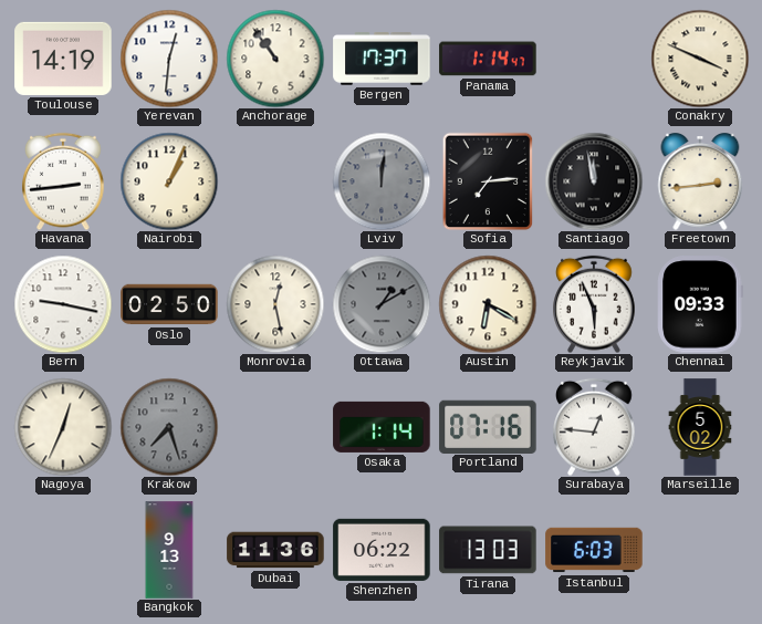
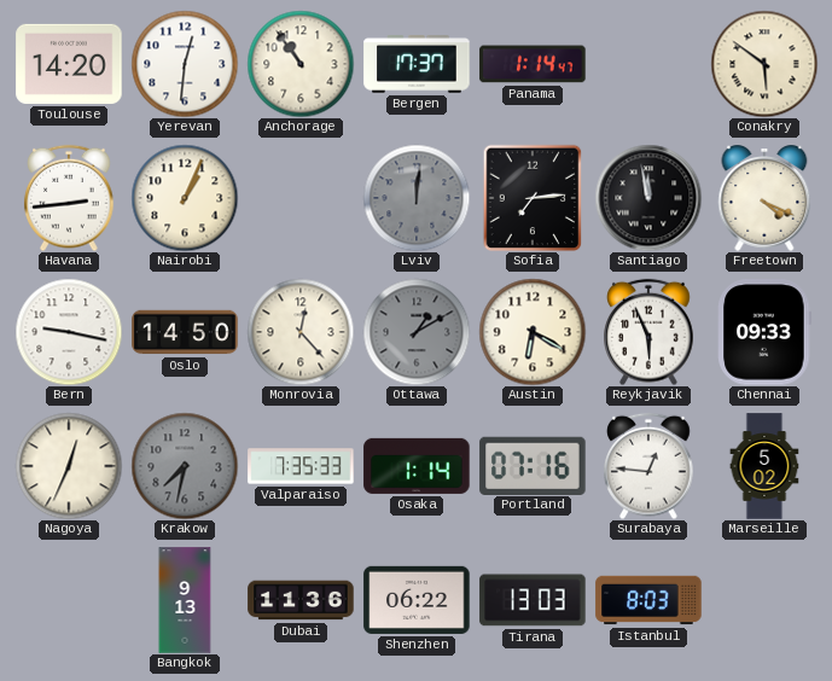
Toulouse: 14:19 -> 14:20
Conakry: 3:49 -> 5:51
Freetown: 2:44 -> 4:19
Oslo: 02:50 -> 14:50
Monrovia: 12:28 -> 12:23
Krakow: 7:27 -> 7:32
Valparaiso: none -> 7:35
Istanbul: 6:03 -> 8:03
